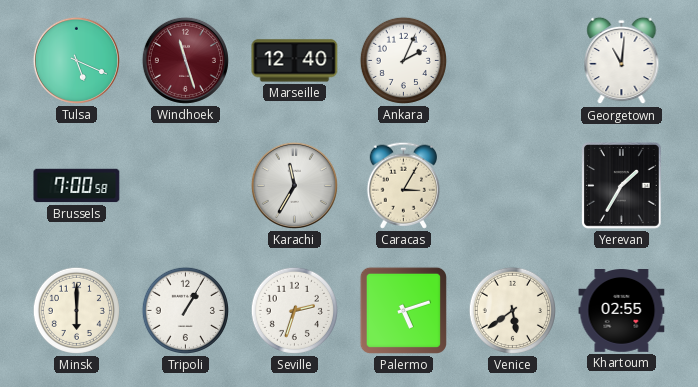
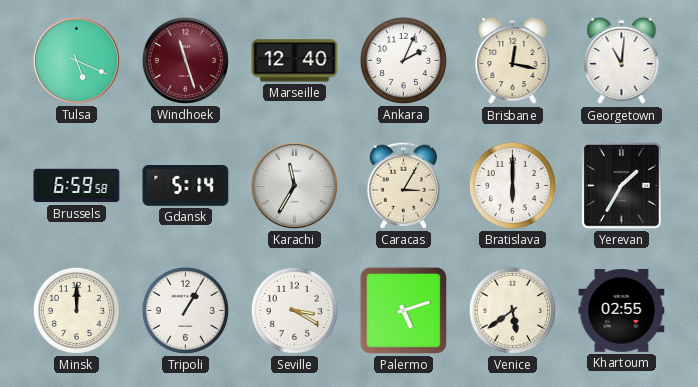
Brisbane: none -> 12:17
Brussels: 7:00 -> 6:59
Gdansk: none -> 5:14
Bratislava: none -> 6:00
Minsk: 6:00 -> 12:00
Seville: 2:33 -> 3:20
